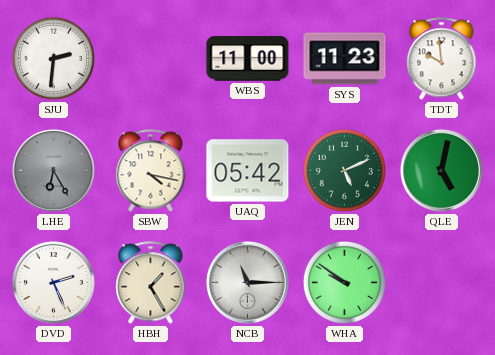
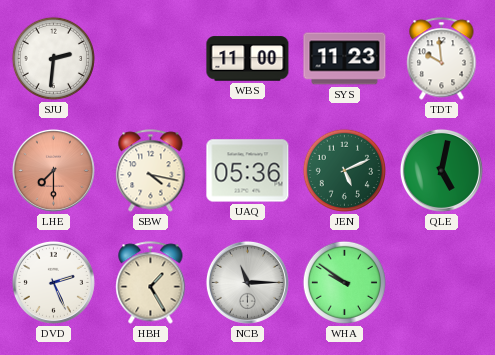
LHE: 6:25 -> 7:30
LHE dial: grey -> salmon
UAQ: 05:42 -> 05:36
